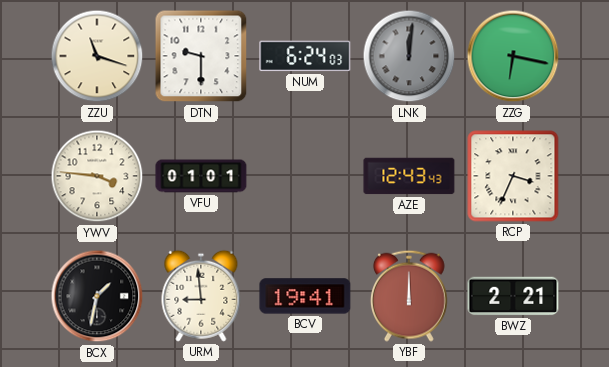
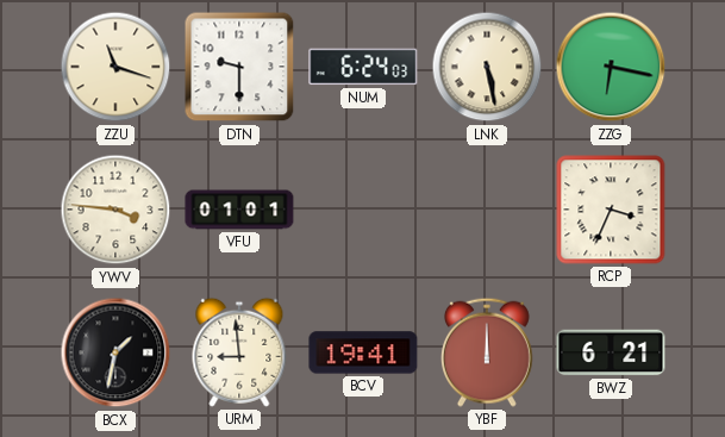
LNK: 12:01 -> 5:28
LNK dial: grey -> cream
AZE: 12:43 -> none
BWZ: 2:21 -> 6:21
